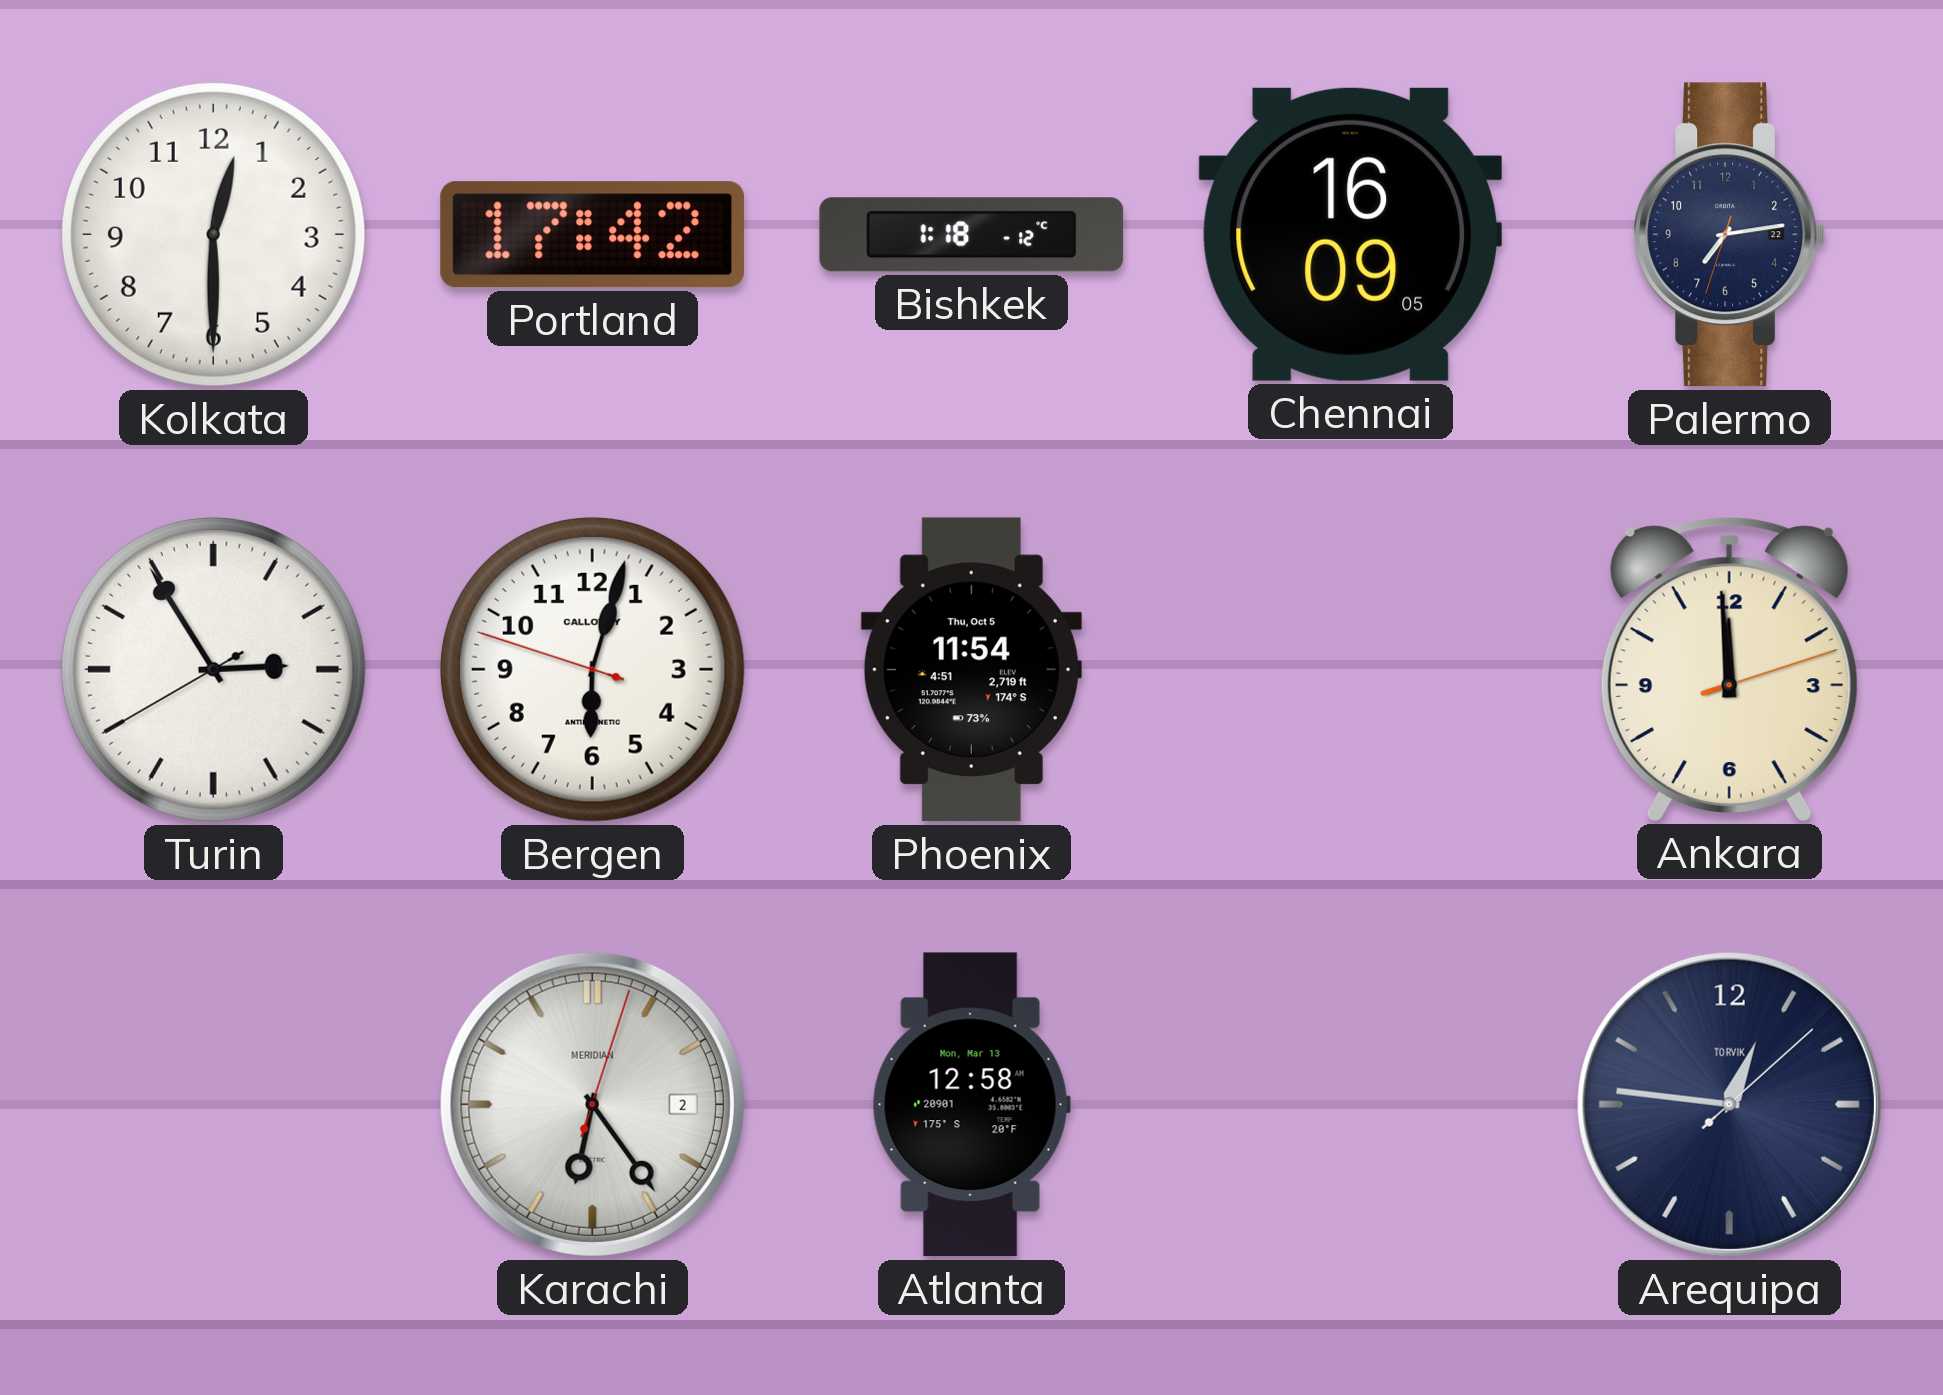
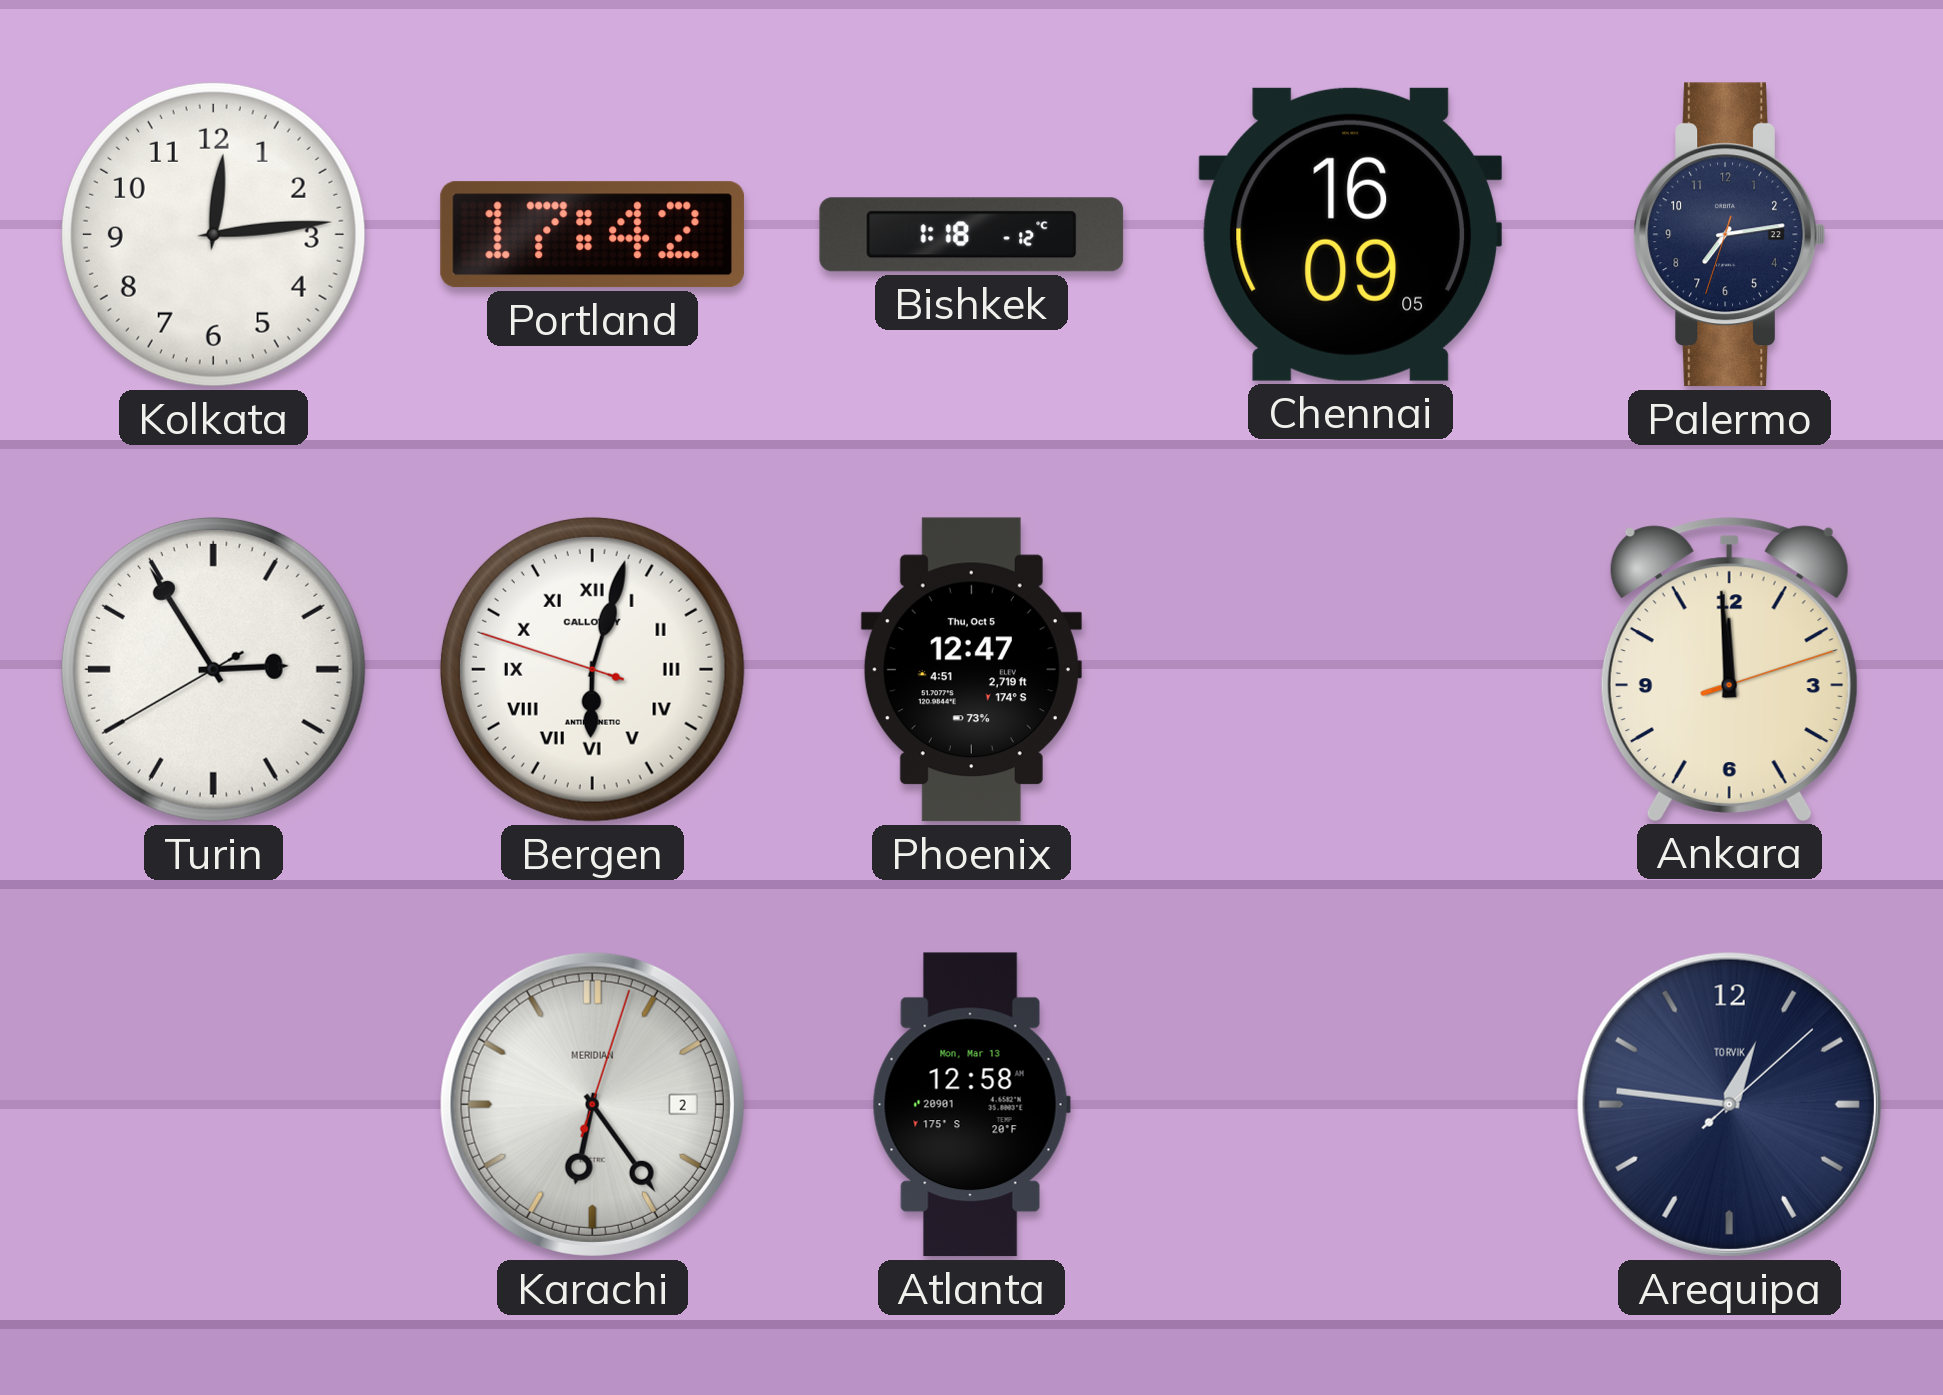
Kolkata: 12:30 -> 12:14
Bergen numerals: Arabic -> Roman
Phoenix: 11:54 -> 12:47
